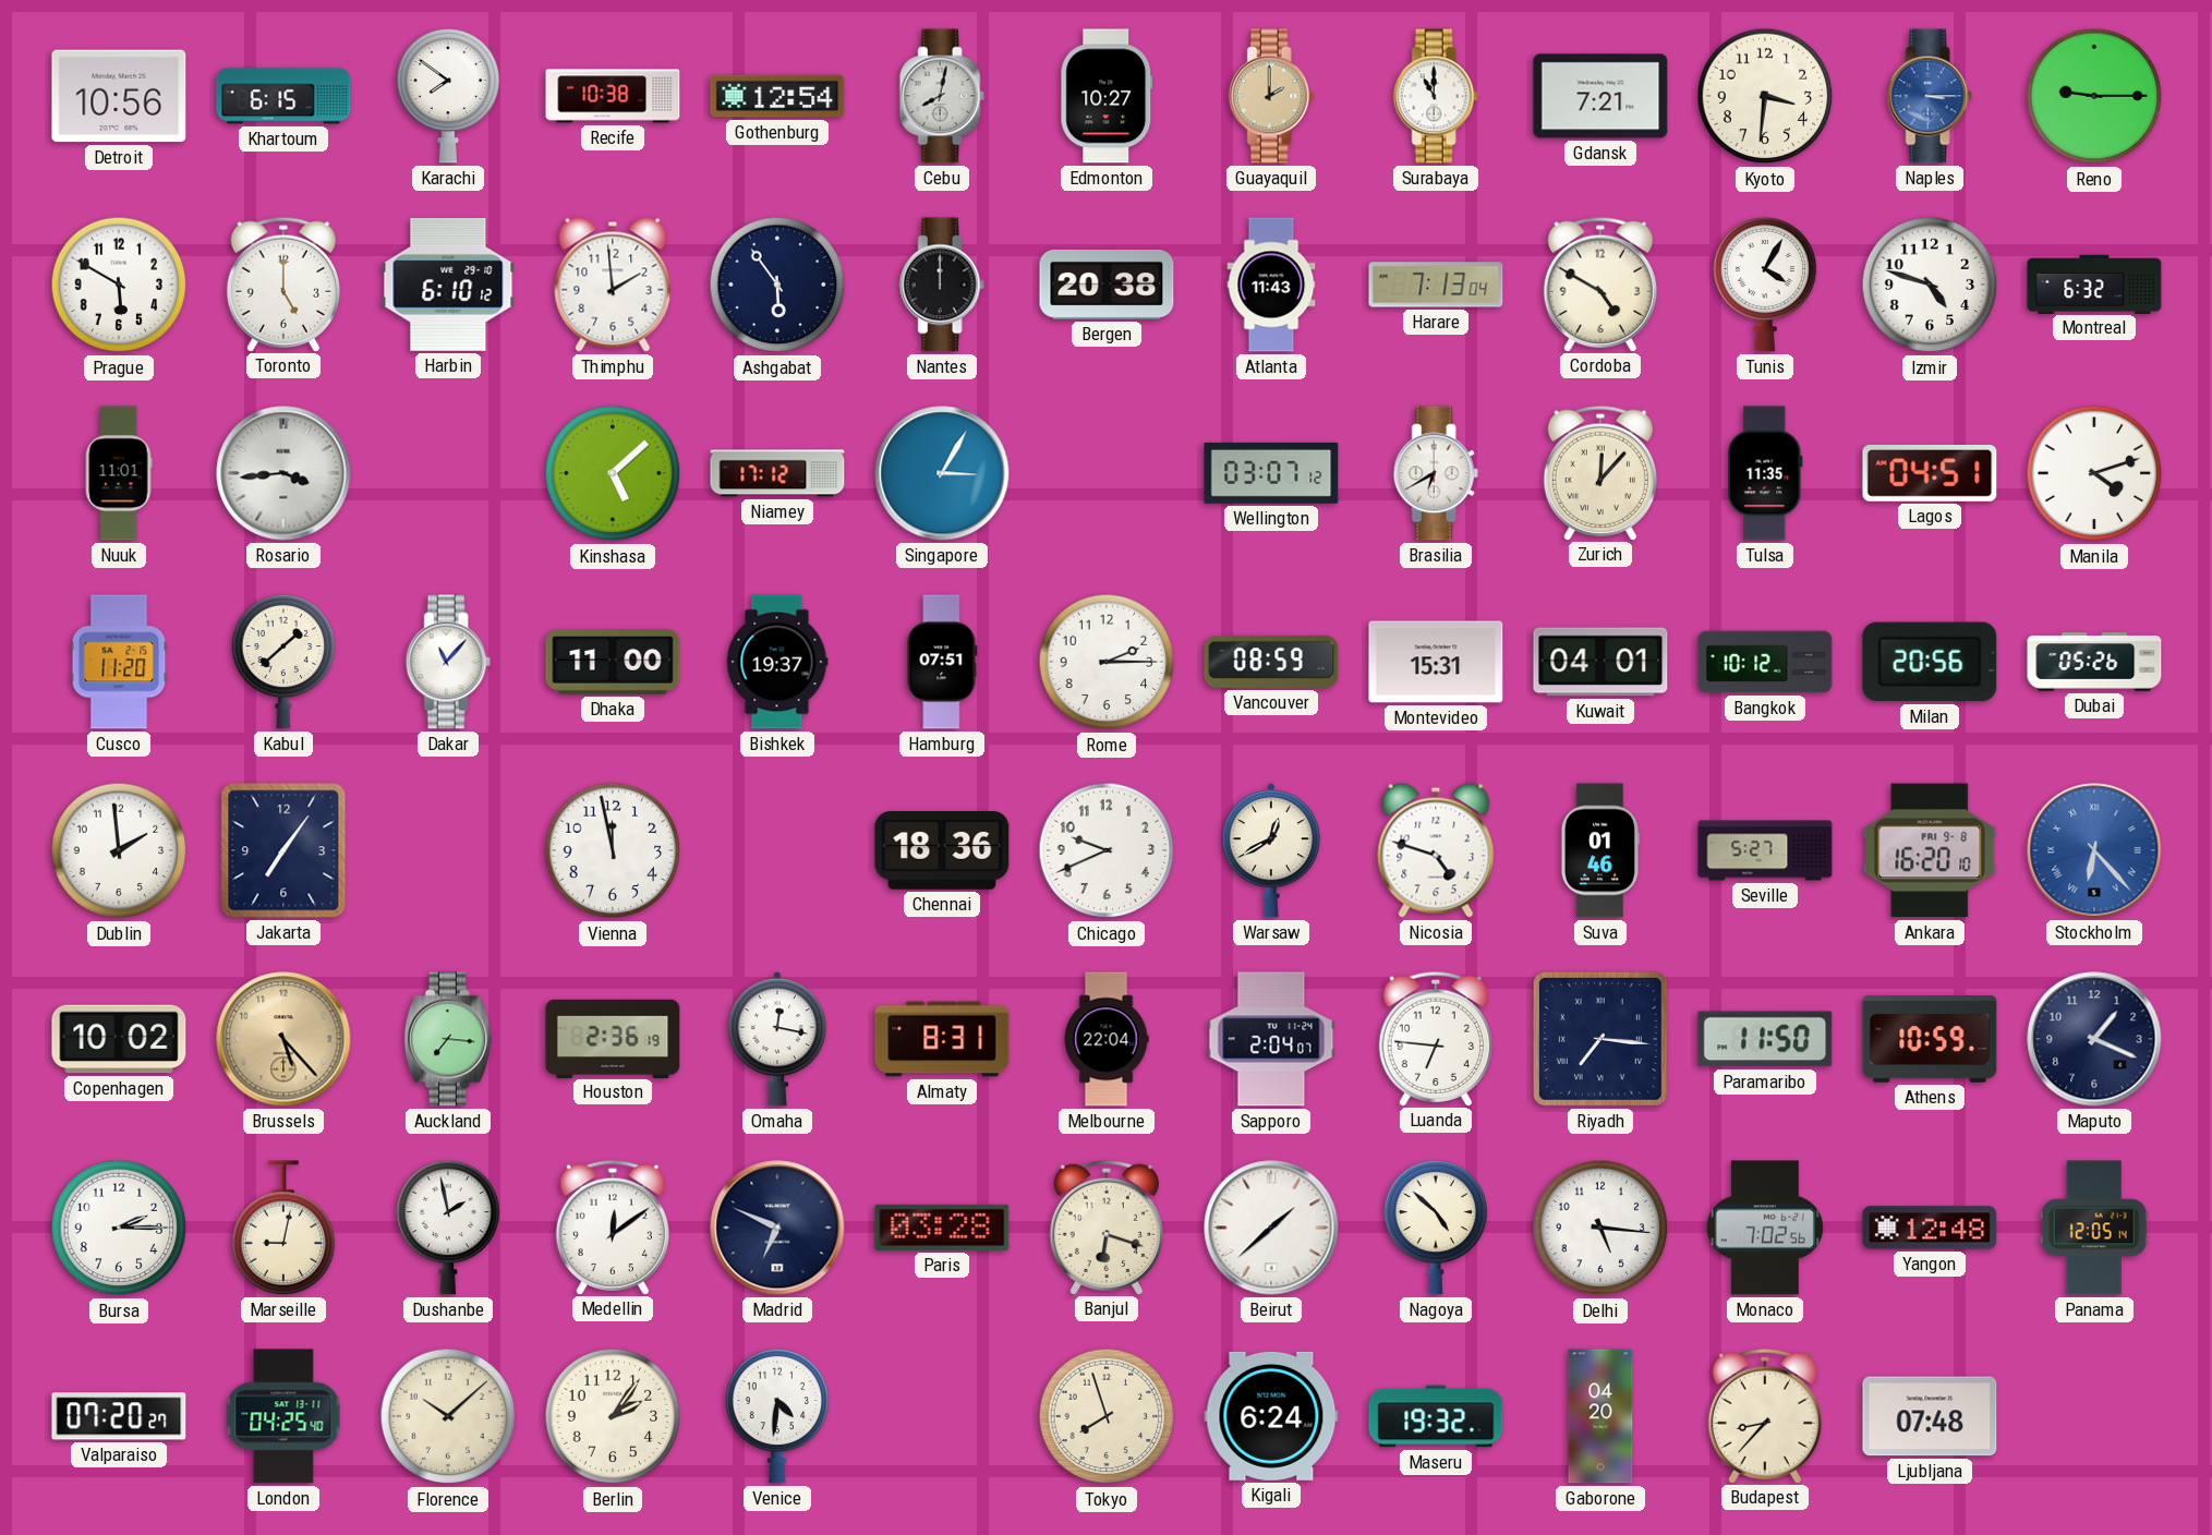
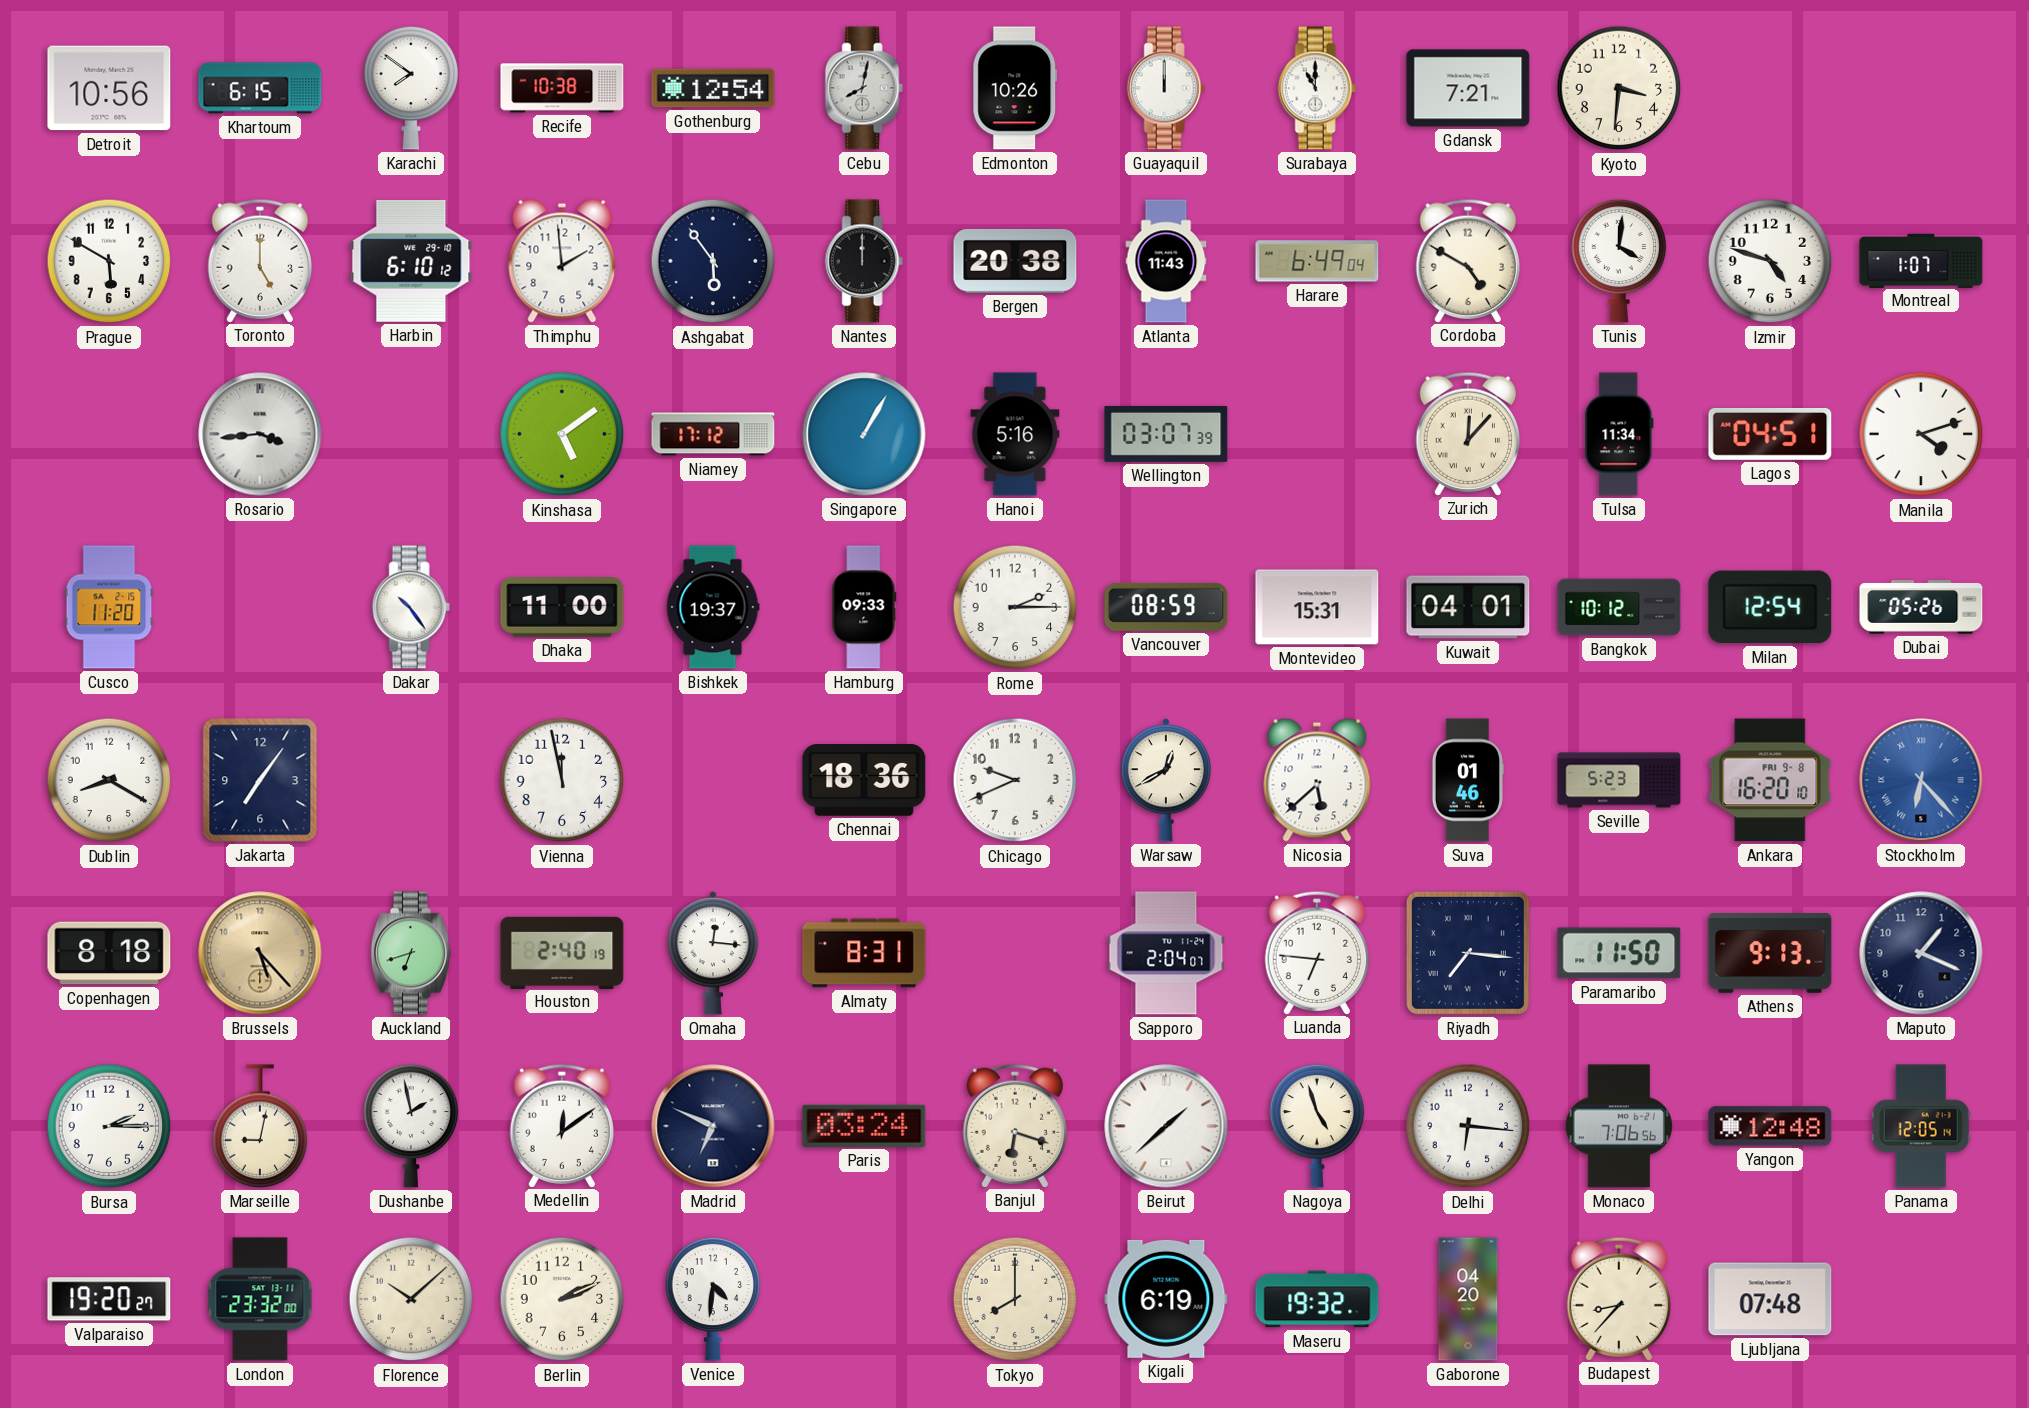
Edmonton: 10:27 -> 10:26
Guayaquil: 2:00 -> 12:00
Guayaquil dial: champagne -> white
Naples: 3:15 -> none
Reno: 9:15 -> none
Harare: 7:13 -> 6:49
Tunis: 4:05 -> 4:01
Montreal: 6:32 -> 1:07
Nuuk: 11:01 -> none
Kinshasa: 5:08 -> 5:09
Singapore: 3:05 -> 1:05
Hanoi: none -> 5:16
Wellington: 03:07:12 -> 03:07:39
Brasilia: 6:40 -> none
Tulsa: 11:35 -> 11:34
Kabul: 1:38 -> none
Dakar: 11:07 -> 10:24
Hamburg: 07:51 -> 09:33
Milan: 20:56 -> 12:54
Dublin: 1:59 -> 8:20
Nicosia: 4:48 -> 5:38
Seville: 5:27 -> 5:23
Copenhagen: 10:02 -> 8:18
Auckland: 7:16 -> 6:42
Houston: 2:36 -> 2:40
Omaha: 12:17 -> 12:16
Melbourne: 22:04 -> none
Athens: 10:59 -> 9:13
Paris: 03:28 -> 03:24
Nagoya: 4:52 -> 4:57
Delhi: 5:16 -> 6:16
Monaco: 7:02 -> 7:06
Valparaiso: 07:20 -> 19:20
London: 04:25 -> 23:32
Berlin: 2:06 -> 2:11
Tokyo: 7:57 -> 8:00
Kigali: 6:24 -> 6:19
